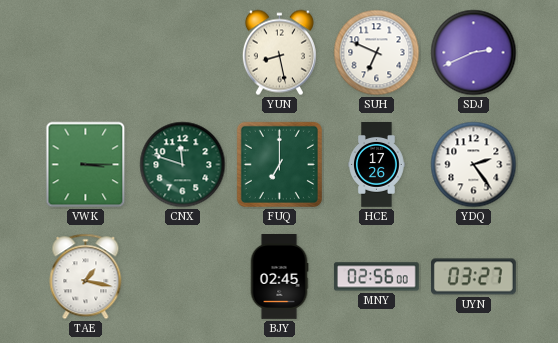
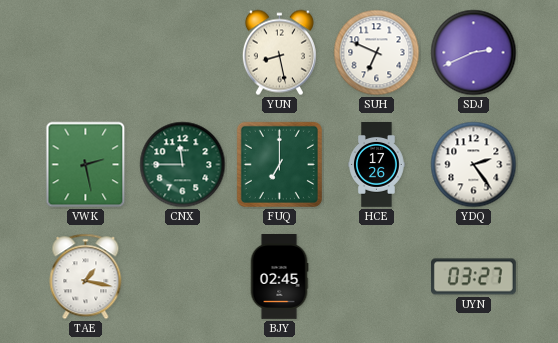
VWK: 3:15 -> 2:28
CNX: 11:48 -> 11:45
MNY: 02:56 -> none
